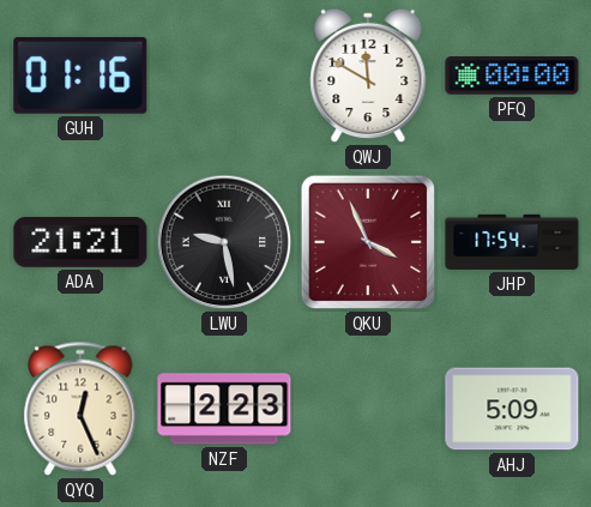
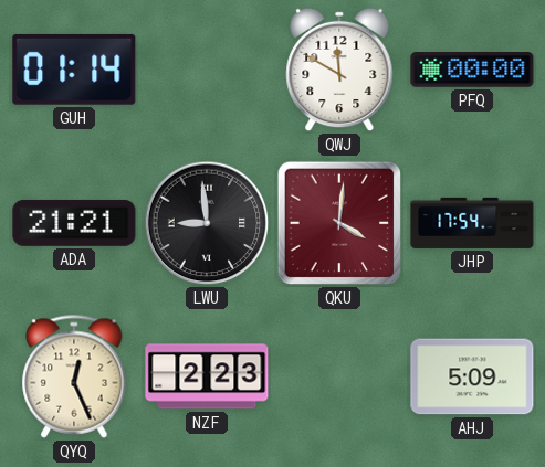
GUH: 01:16 -> 01:14
LWU: 9:28 -> 8:59
QKU: 3:56 -> 4:01
